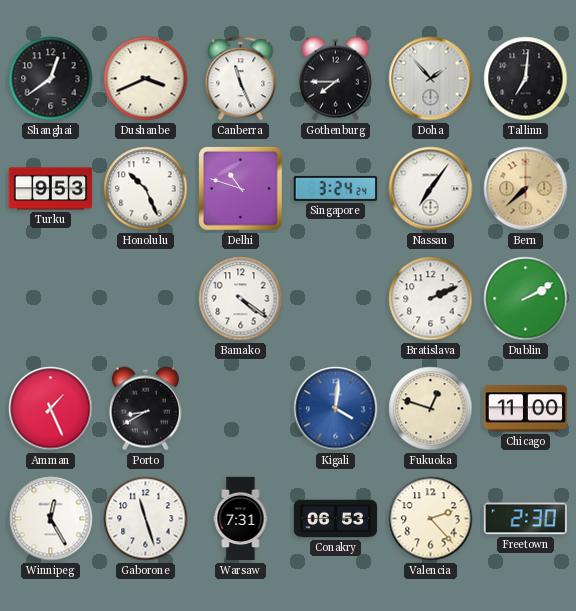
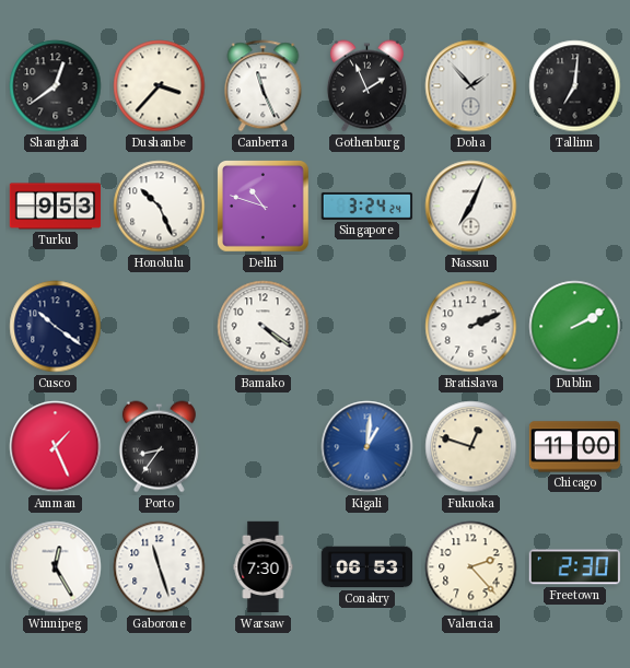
Dushanbe: 3:41 -> 3:37
Gothenburg: 7:45 -> 1:56
Nassau: 7:06 -> 7:04
Bern: 7:38 -> none
Cusco: none -> 10:21
Porto: 8:40 -> 8:36
Kigali: 4:01 -> 1:01
Warsaw: 7:31 -> 7:30
